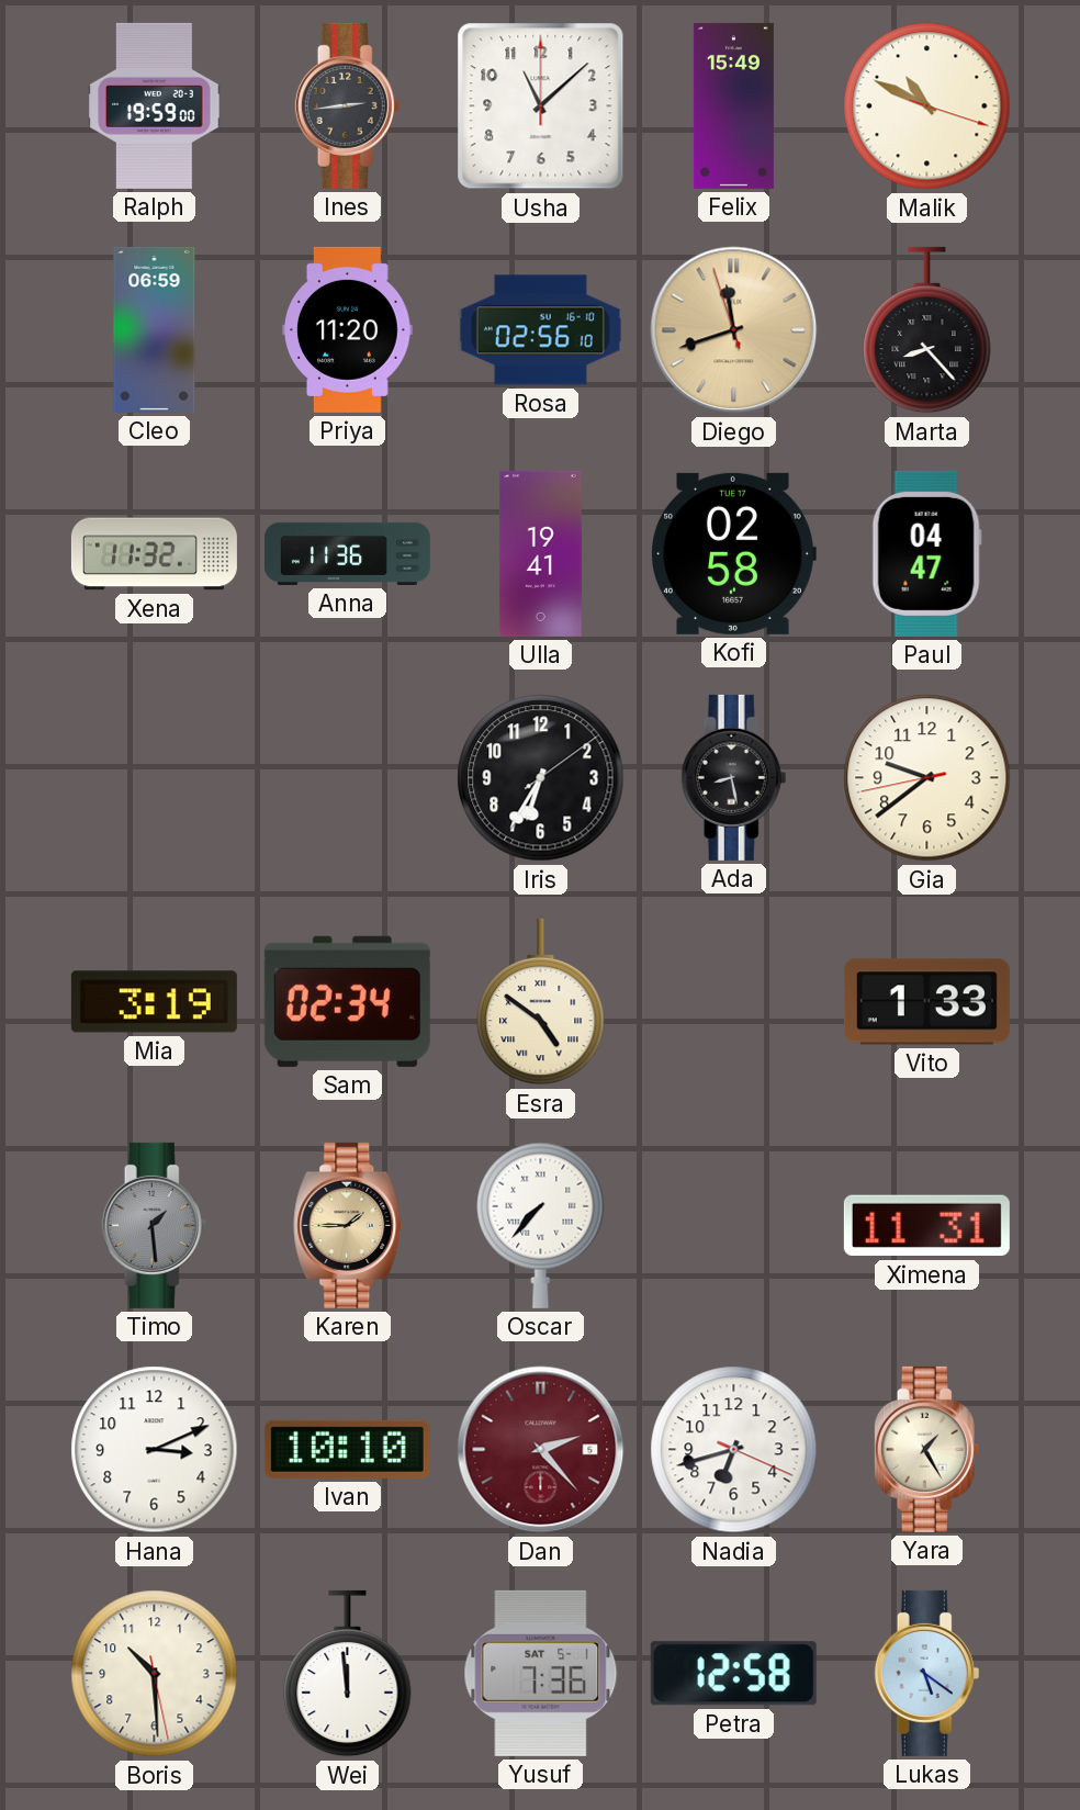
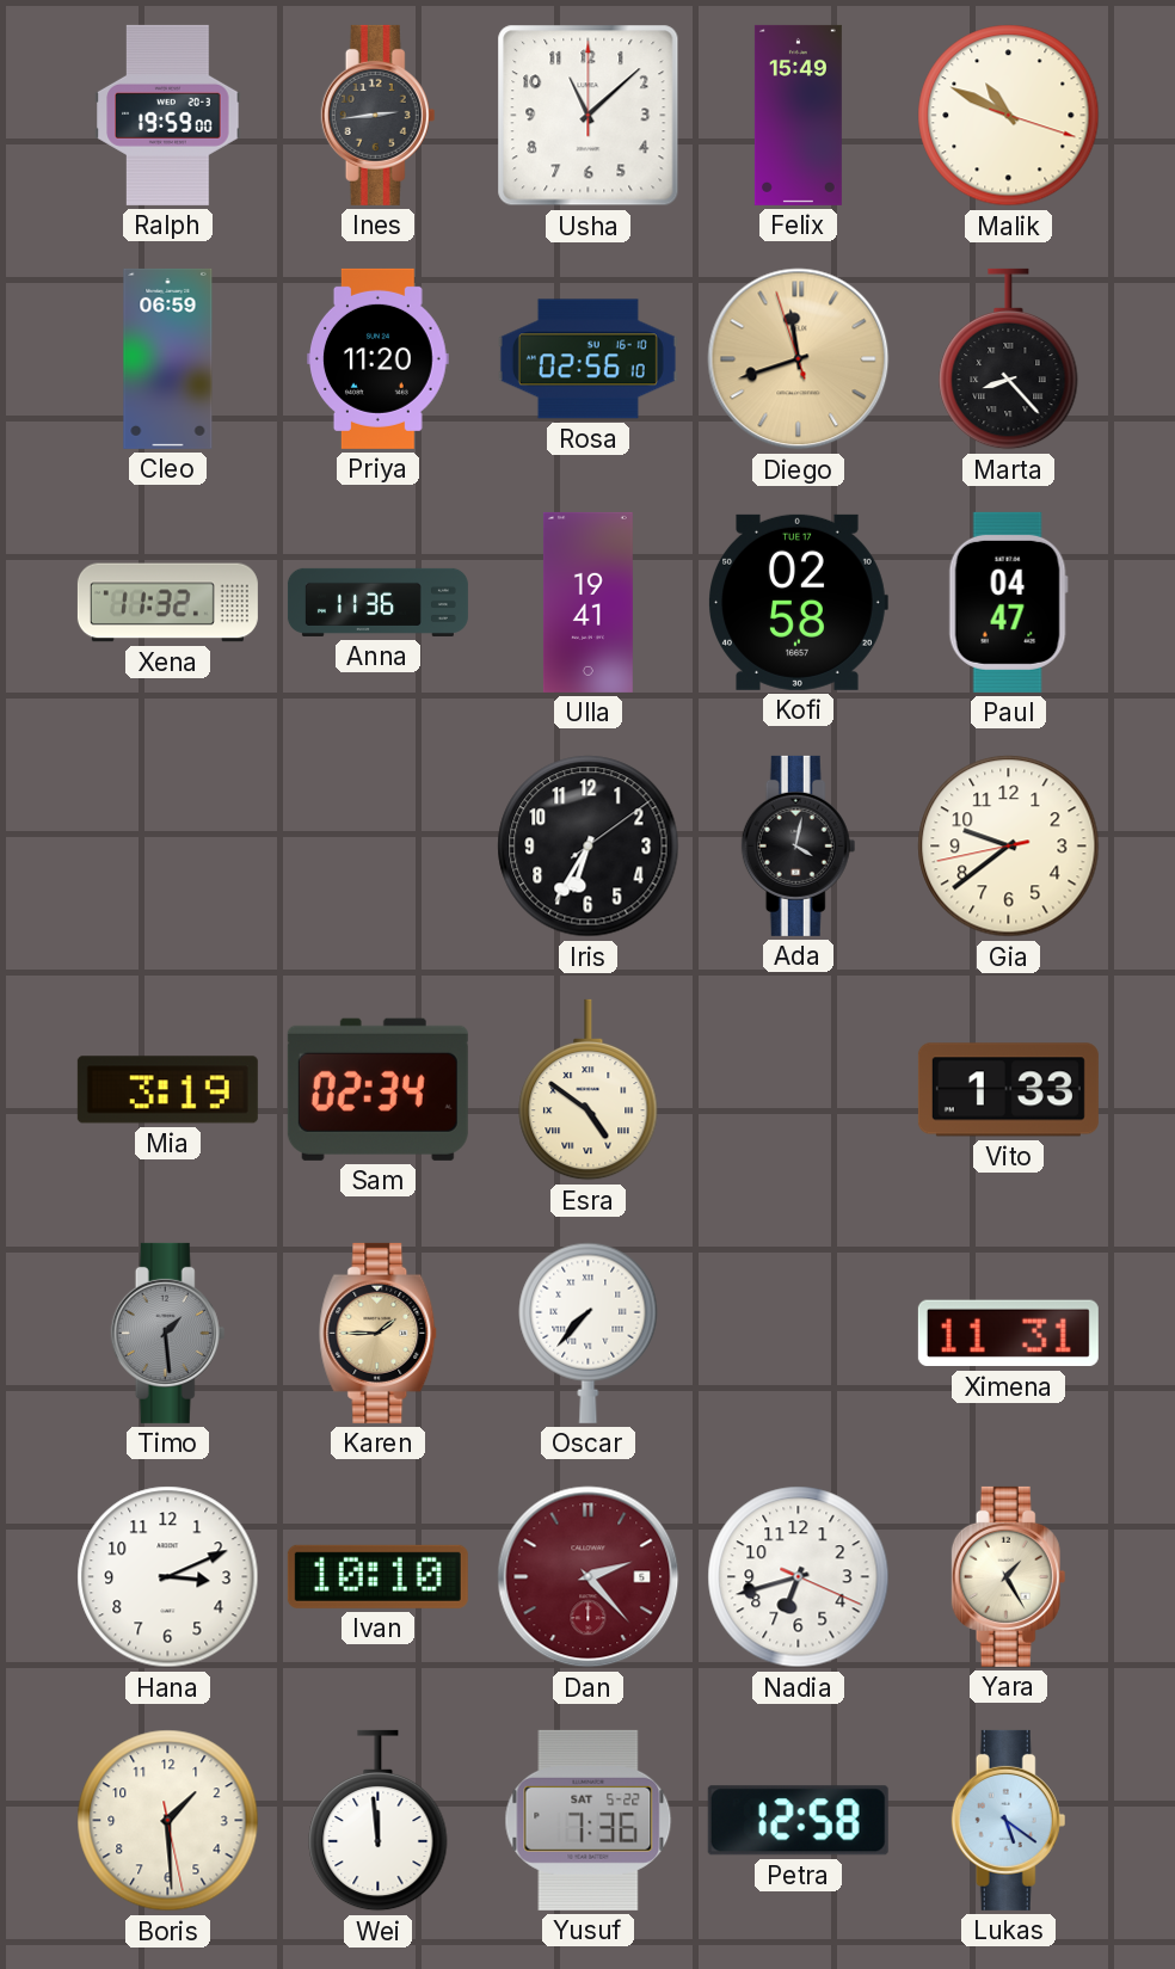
Ada: 8:28 -> 4:02
Boris: 10:29 -> 1:29
Yusuf date: SAT 5-1 -> SAT 5-22
